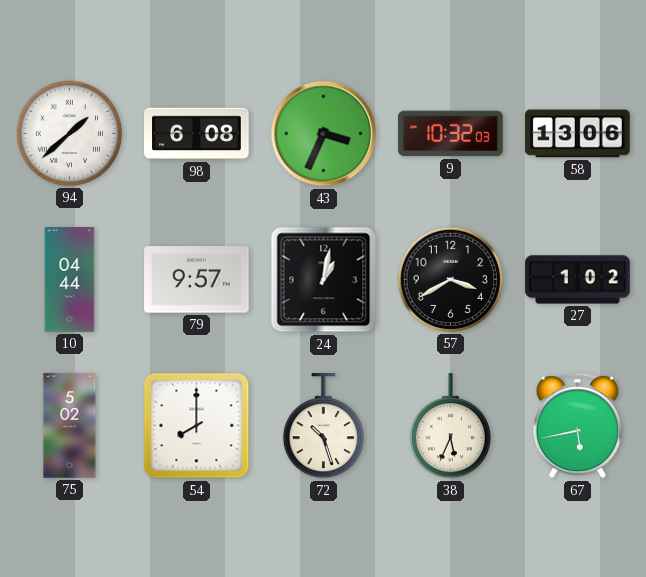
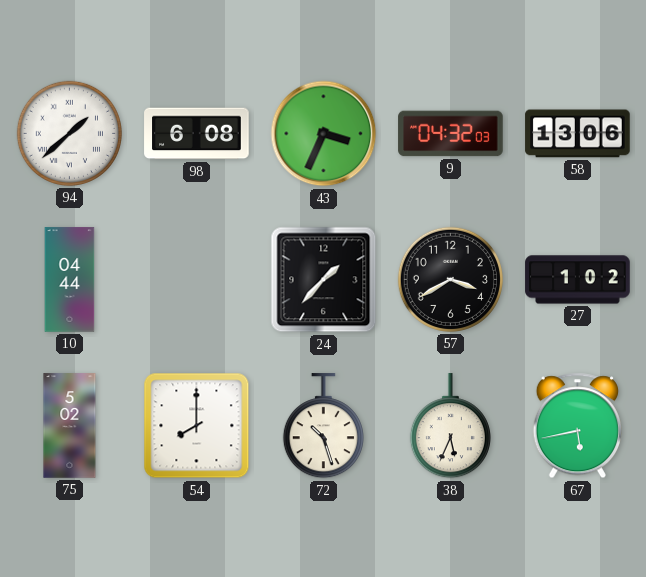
9: 10:32 -> 04:32
79: 9:57 -> none
24: 1:02 -> 1:37
